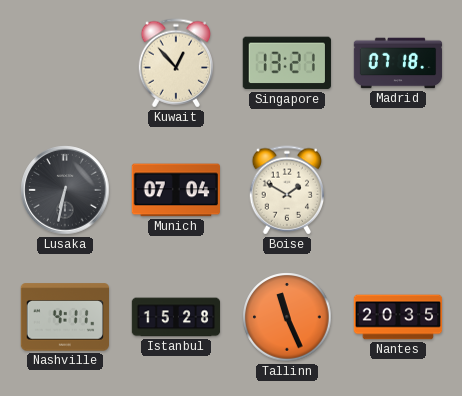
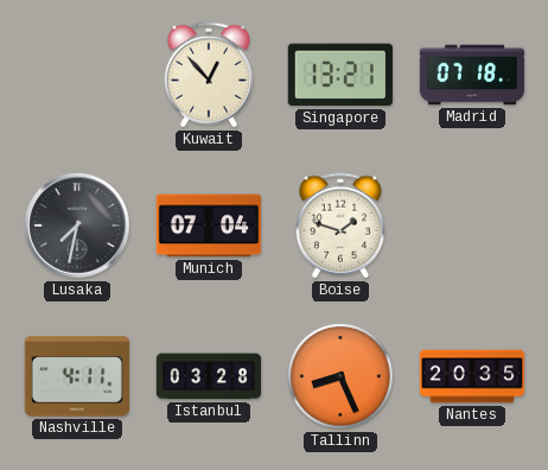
Lusaka: 6:32 -> 7:32
Boise: 1:50 -> 1:48
Istanbul: 15:28 -> 03:28
Tallinn: 11:26 -> 8:26
